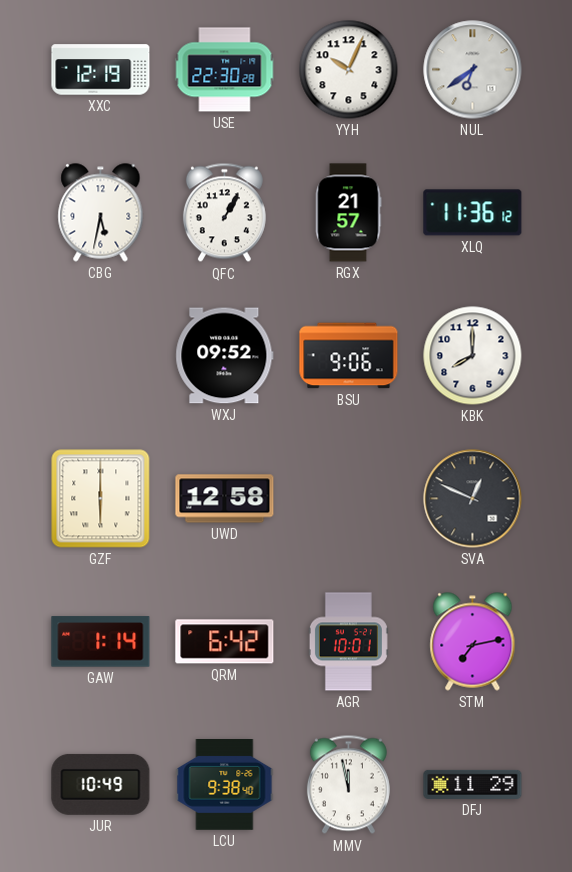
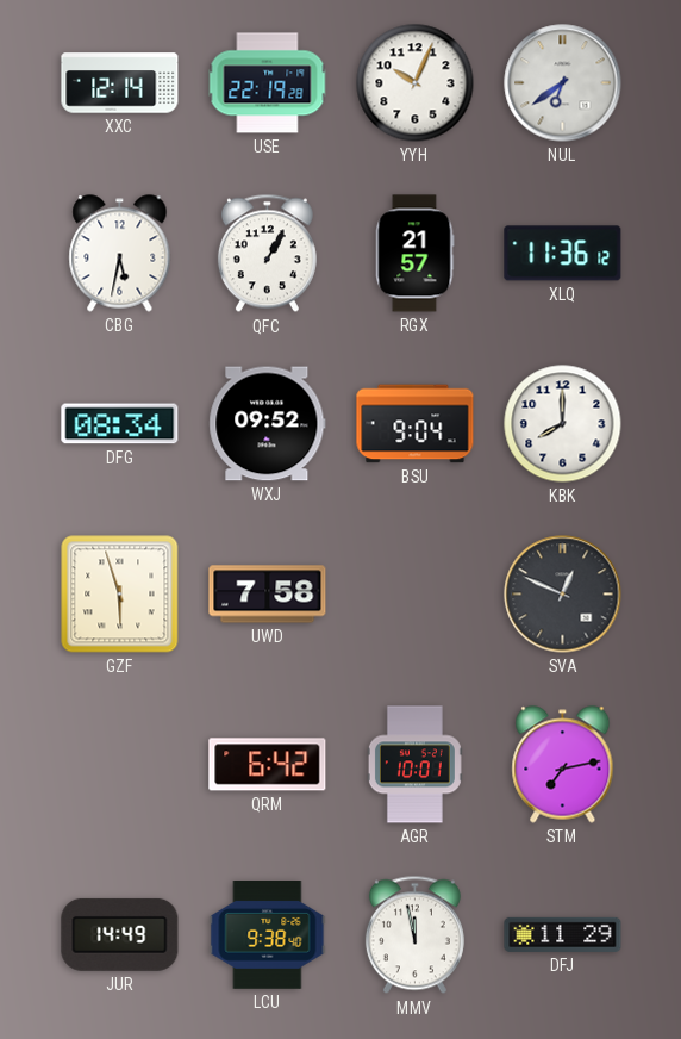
XXC: 12:19 -> 12:14
USE: 22:30 -> 22:19
DFG: none -> 08:34
BSU: 9:06 -> 9:04
GZF: 6:00 -> 5:57
UWD: 12:58 -> 7:58
GAW: 1:14 -> none
JUR: 10:49 -> 14:49
